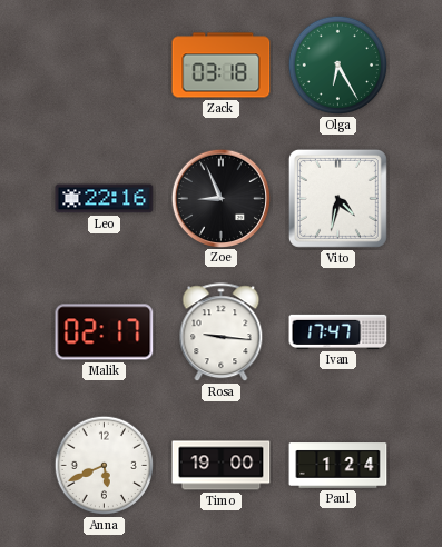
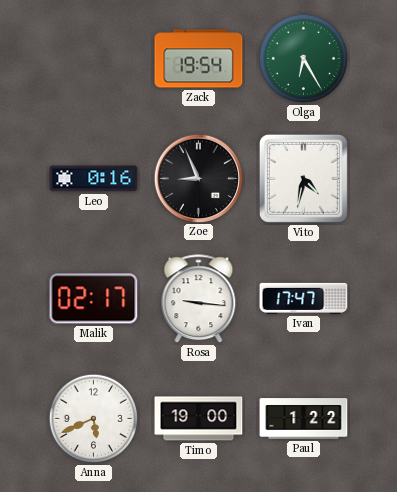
Zack: 03:18 -> 19:54
Leo: 22:16 -> 0:16
Paul: 1:24 -> 1:22
